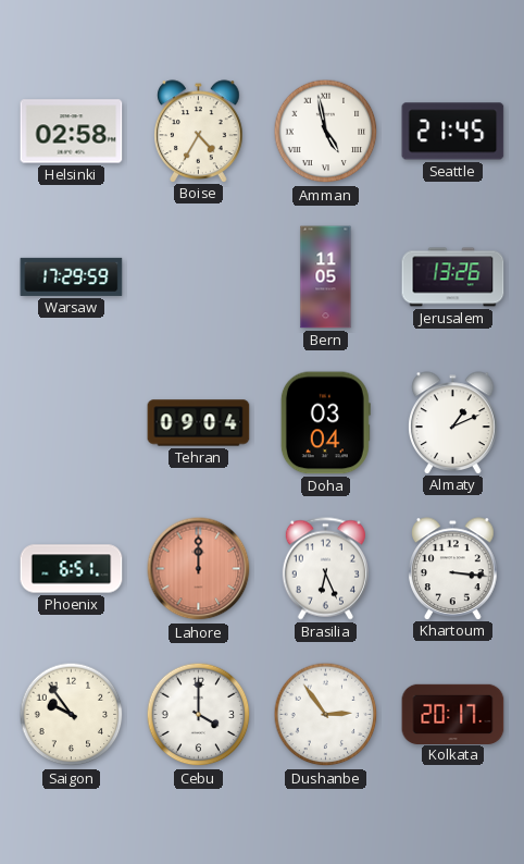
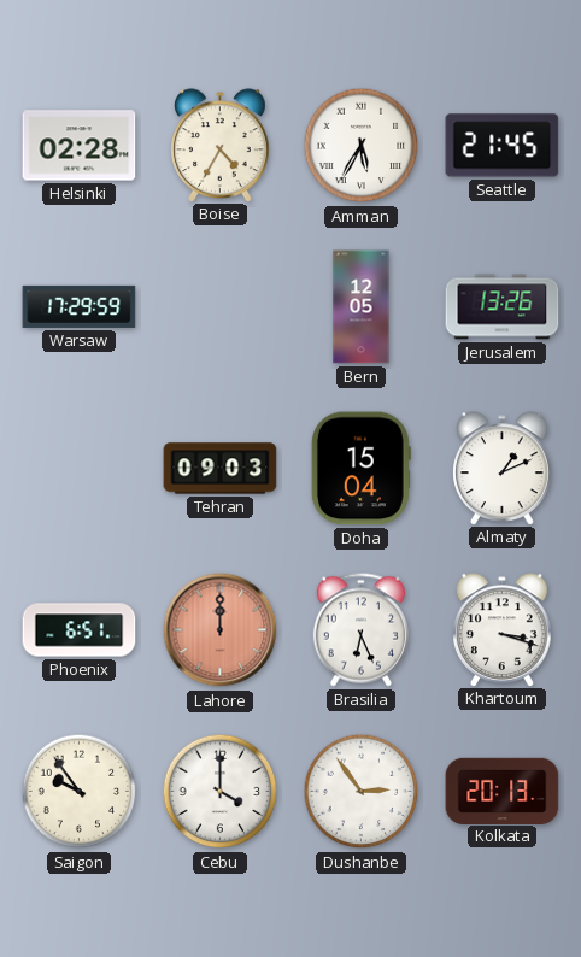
Helsinki: 02:58 -> 02:28
Amman: 4:58 -> 5:35
Bern: 11:05 -> 12:05
Tehran: 09:04 -> 09:03
Doha: 03:04 -> 15:04
Khartoum: 3:16 -> 3:18
Kolkata: 20:17 -> 20:13
